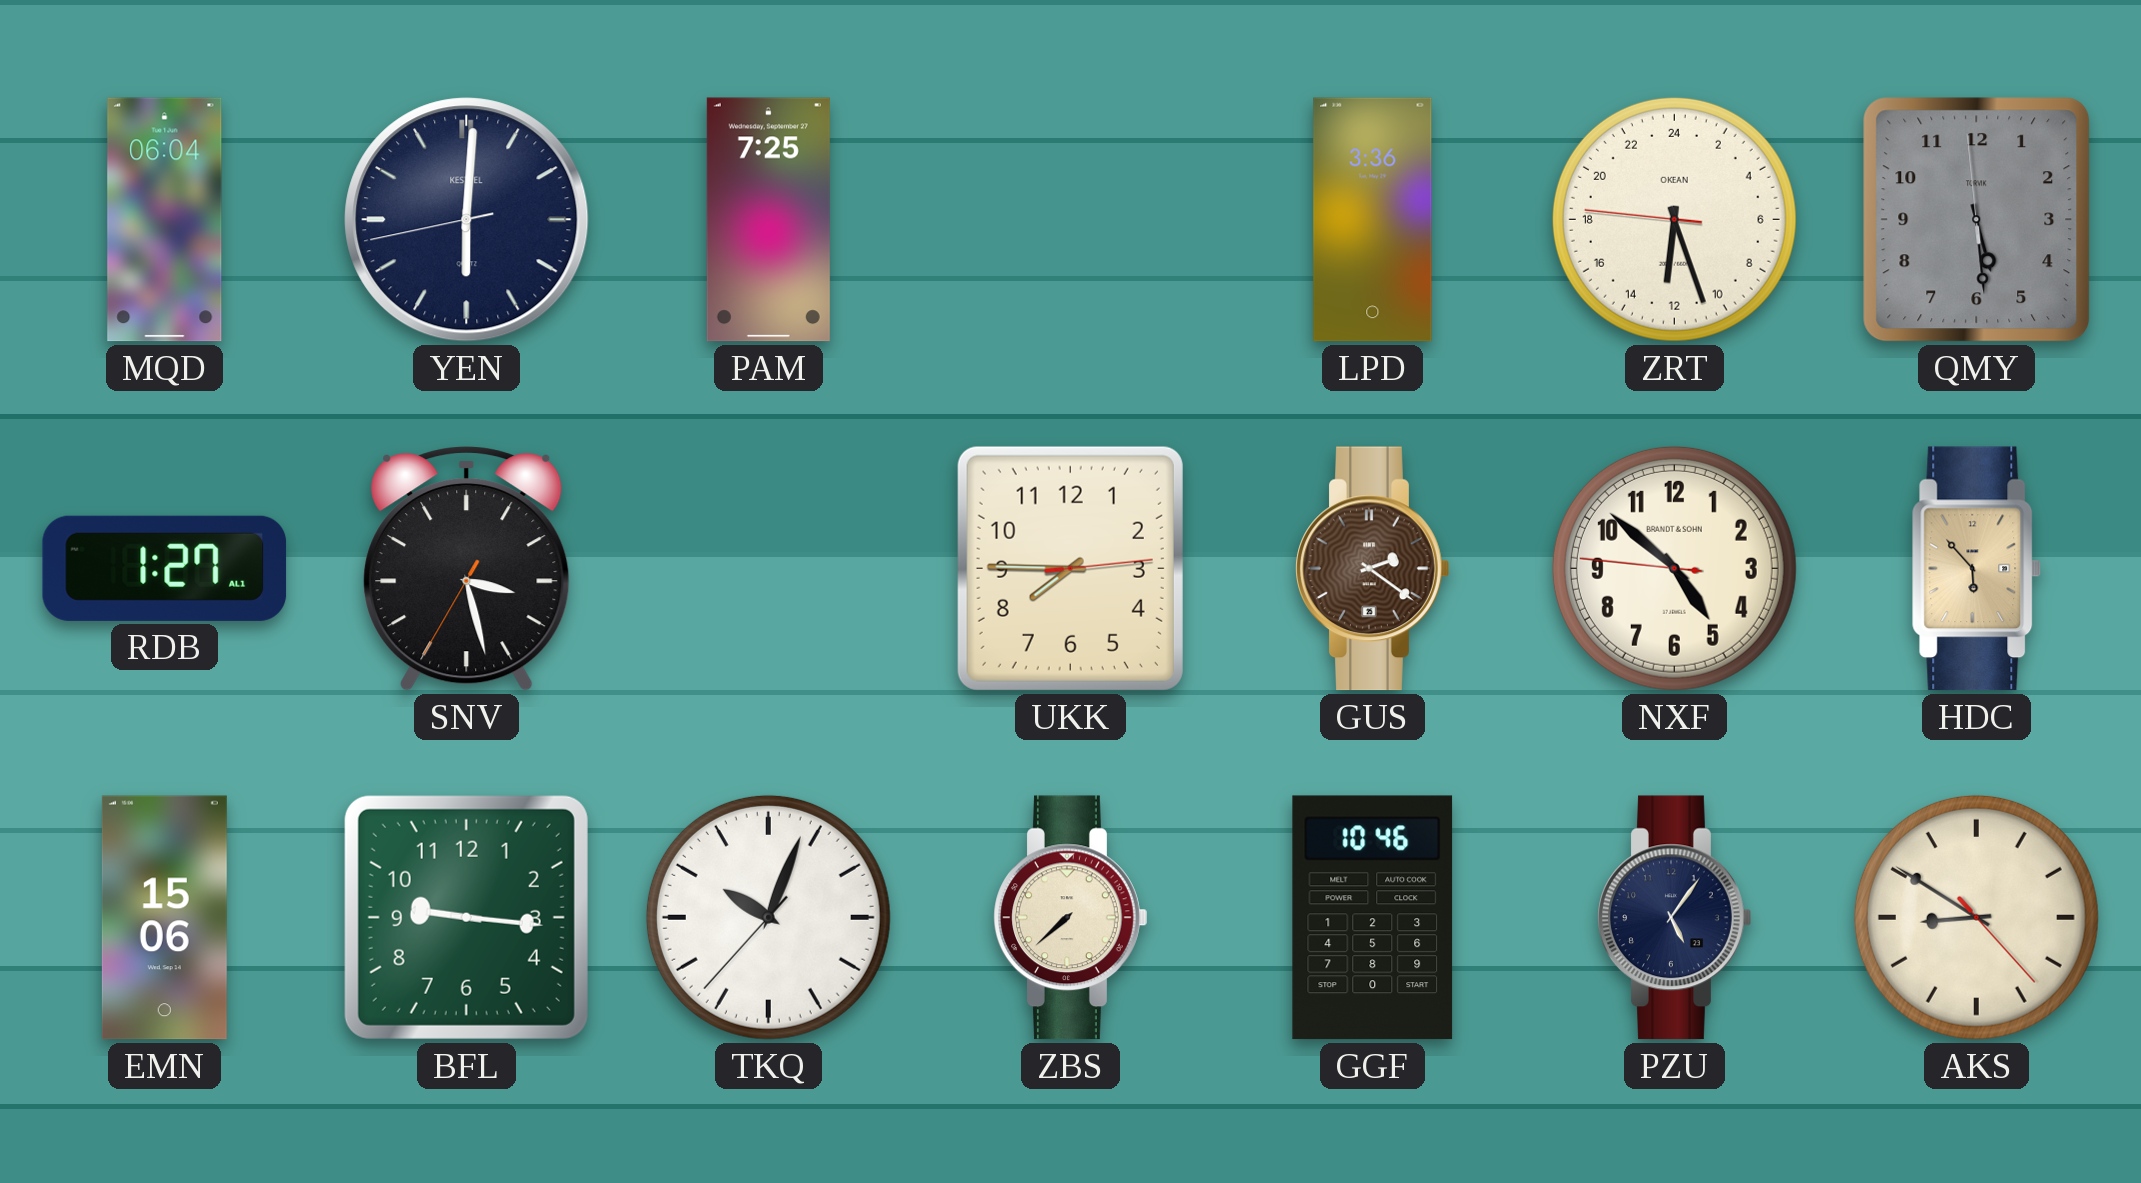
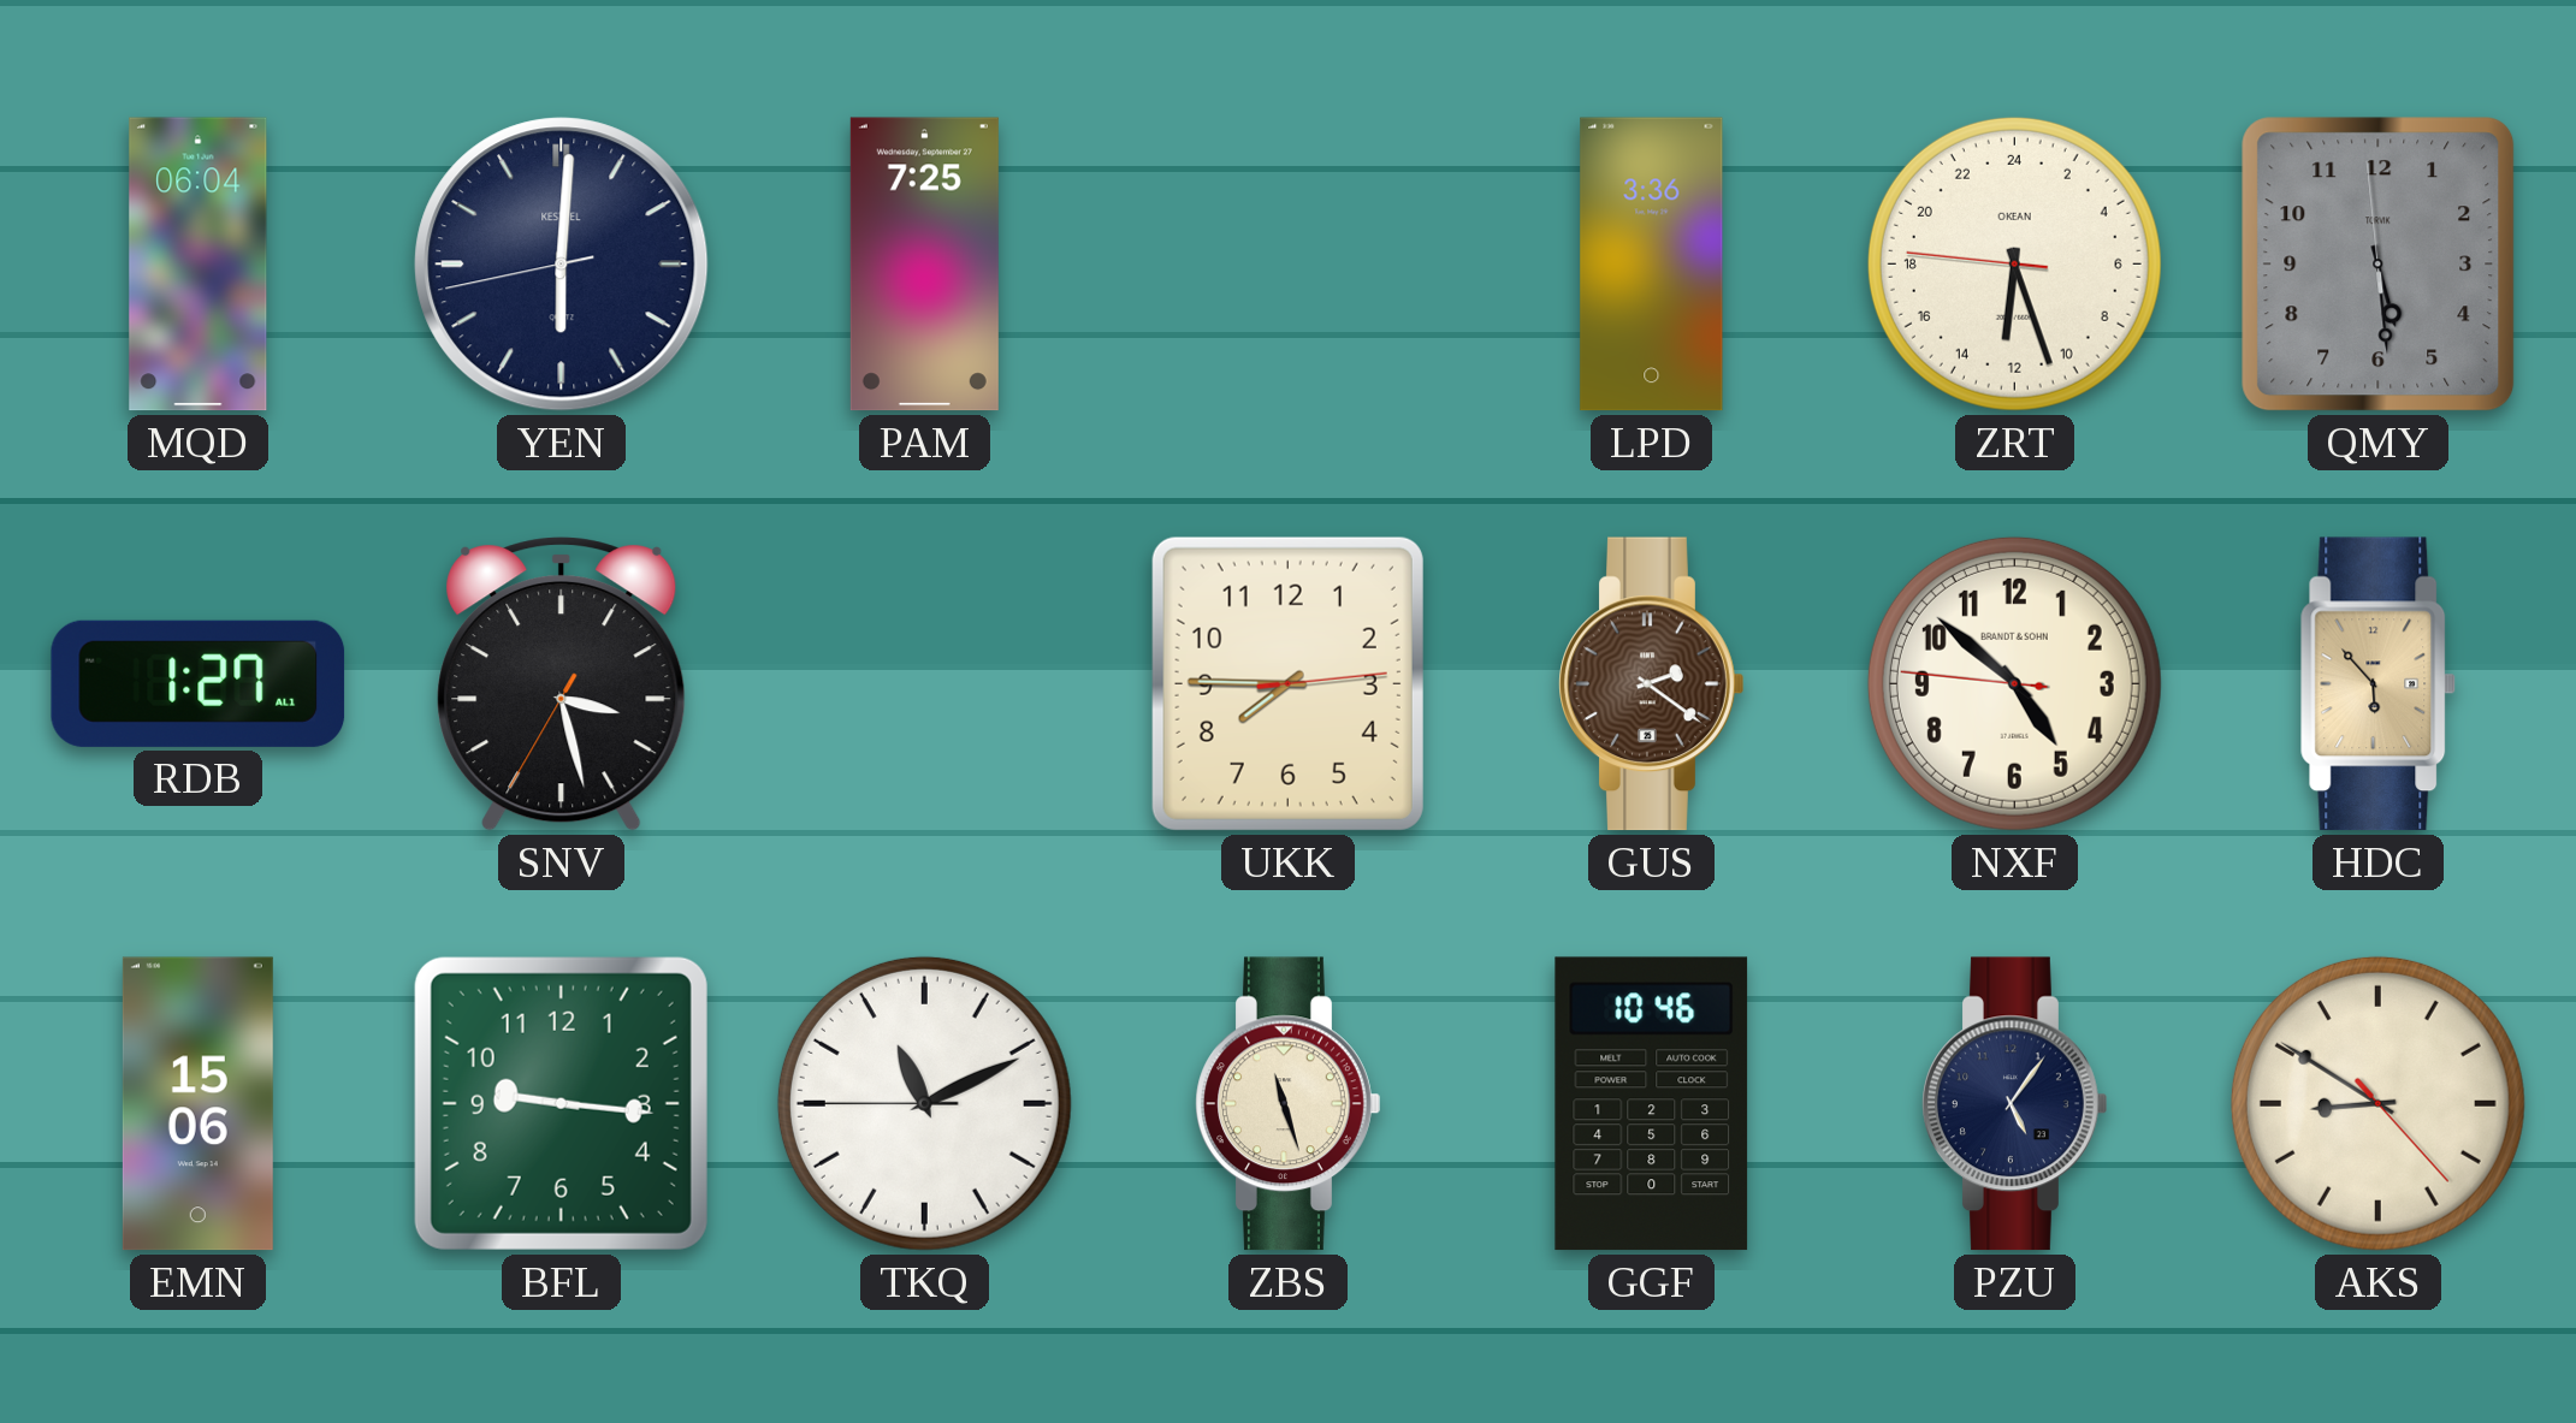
TKQ: 10:03 -> 11:10
ZBS: 7:38 -> 11:27
